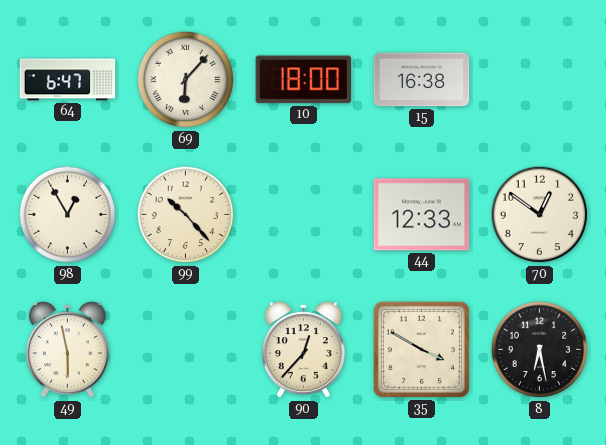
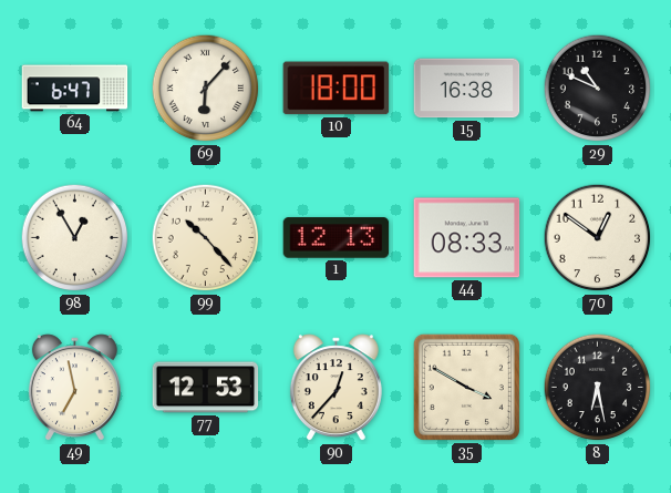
29: none -> 10:49
1: none -> 12:13
44: 12:33 -> 08:33
49: 5:58 -> 6:58
77: none -> 12:53
